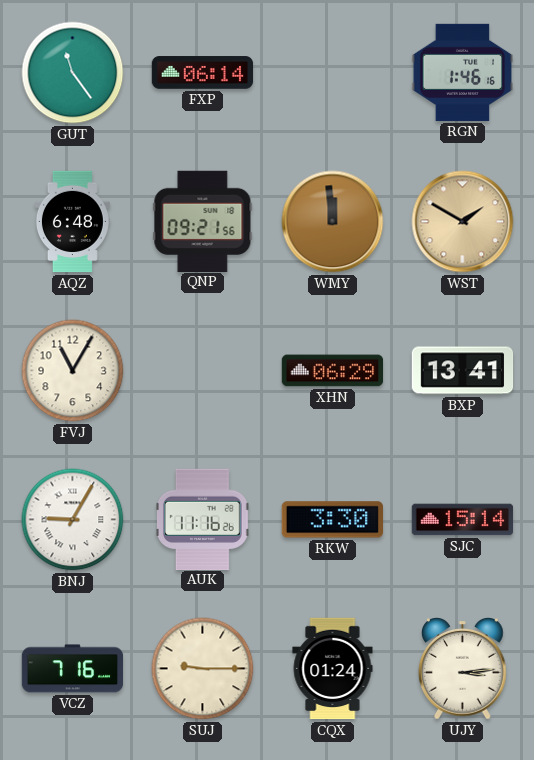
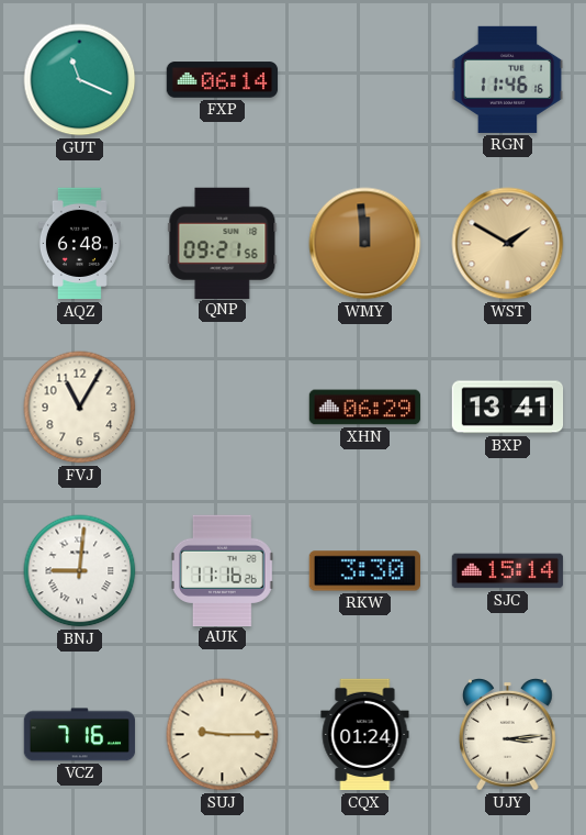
GUT: 11:24 -> 11:19
RGN: 1:46 -> 11:46
BNJ: 9:05 -> 9:01
